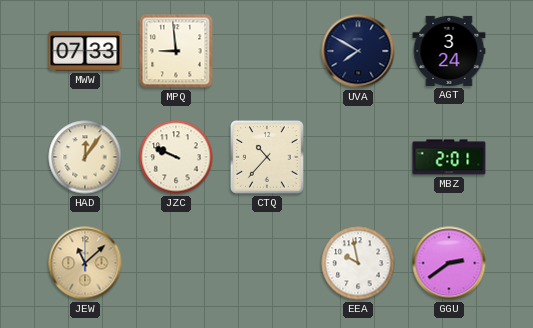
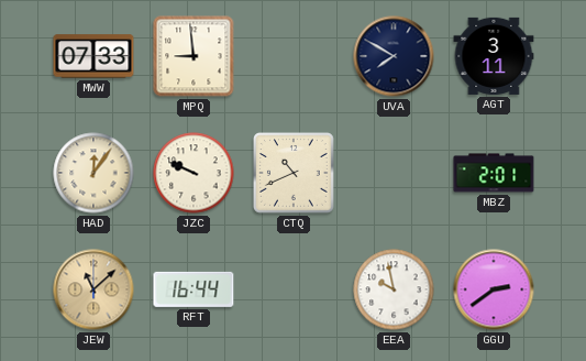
AGT: 3:24 -> 3:11
CTQ: 10:37 -> 10:41
RFT: none -> 16:44
